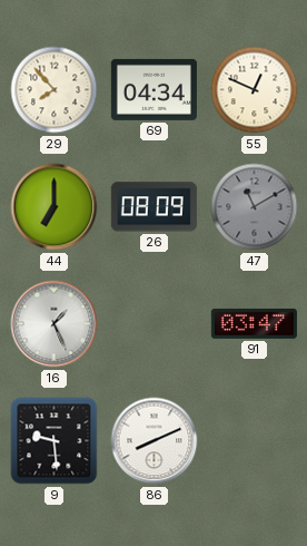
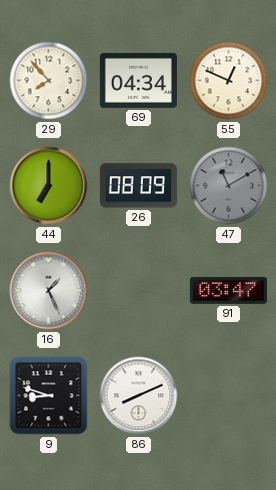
9: 9:29 -> 8:48
